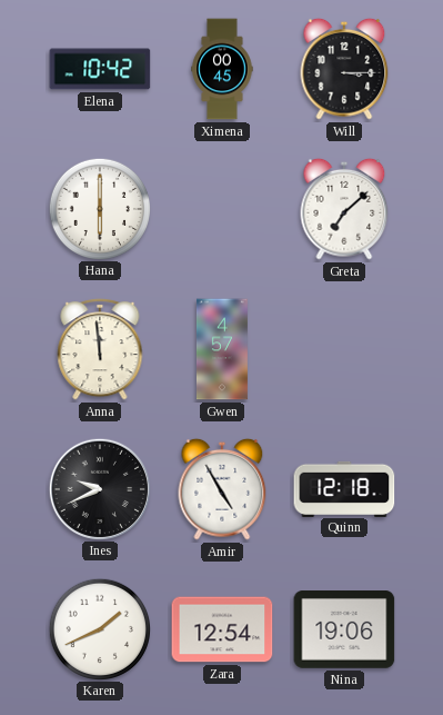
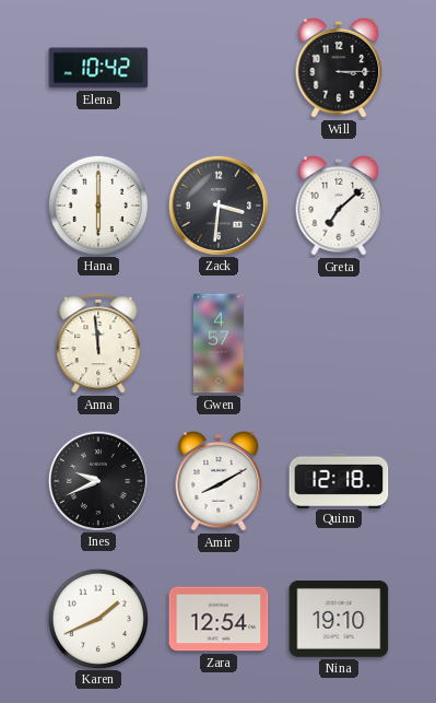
Ximena: 00:45 -> none
Zack: none -> 3:31
Amir: 4:55 -> 8:10
Nina: 19:06 -> 19:10
